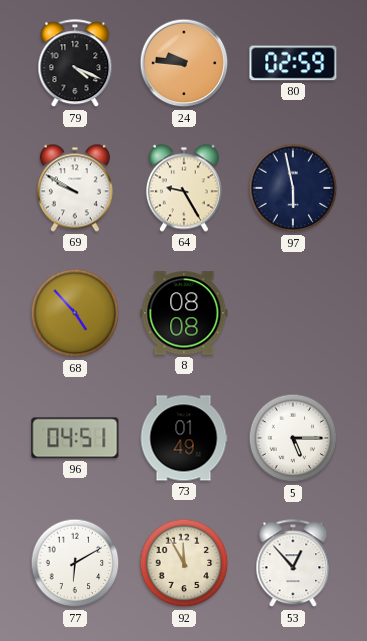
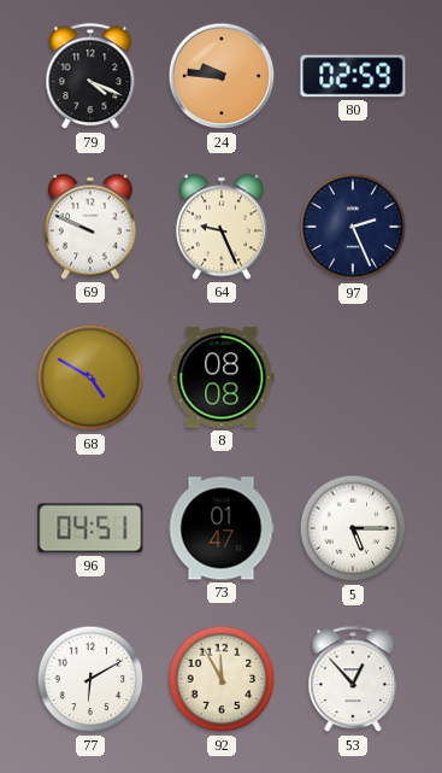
69: 9:50 -> 9:49
64: 9:25 -> 9:26
97: 5:58 -> 2:26
68: 4:53 -> 4:50
73: 01:49 -> 01:47
